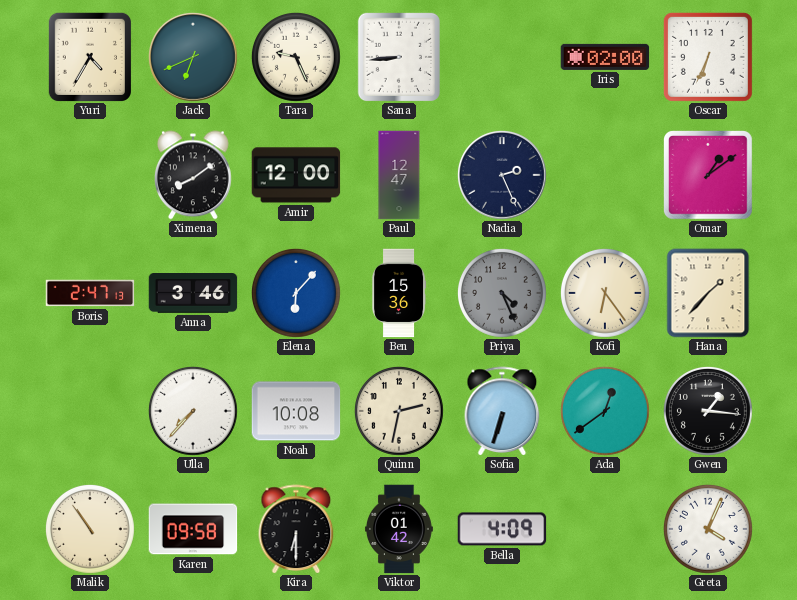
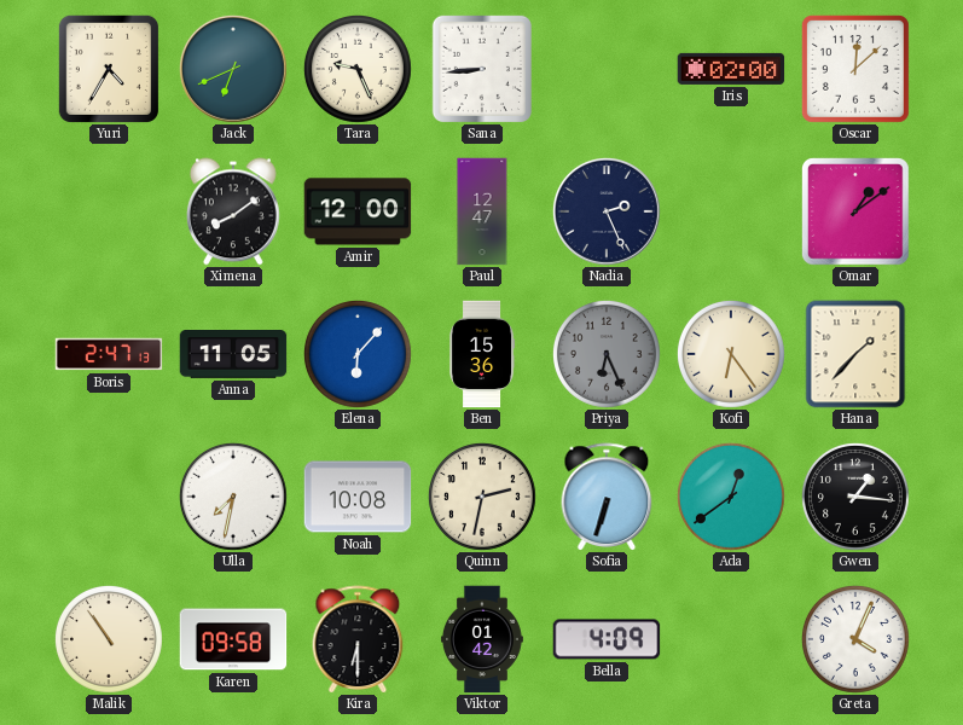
Oscar: 6:34 -> 12:08
Anna: 3:46 -> 11:05
Priya: 4:26 -> 6:26
Ulla: 7:37 -> 7:32
